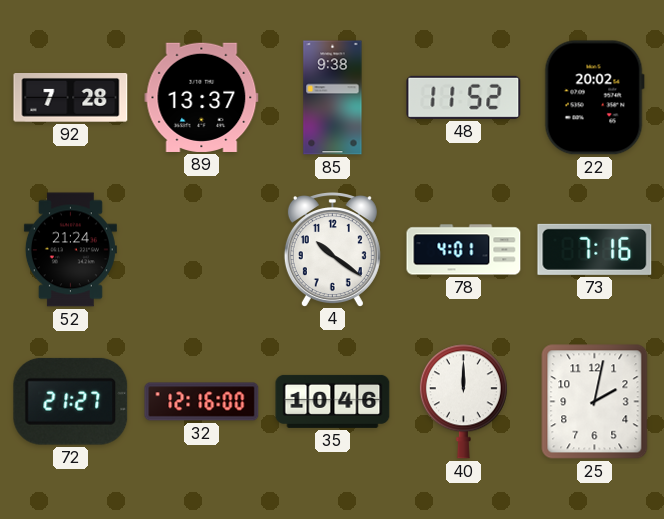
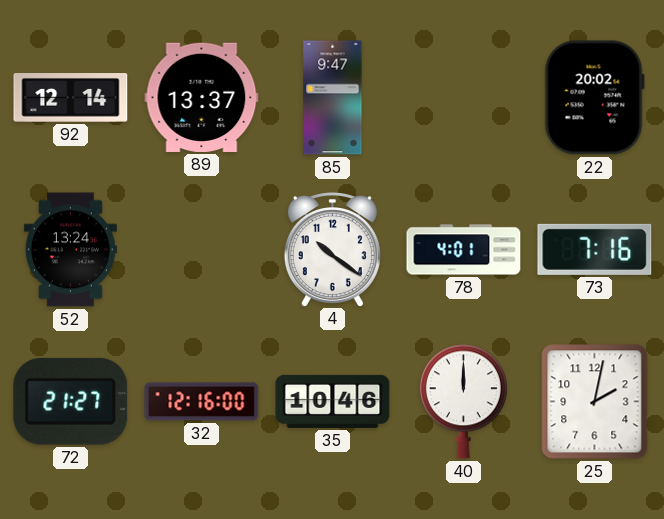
92: 7:28 -> 12:14
85: 9:38 -> 9:47
48: 11:52 -> none
52: 21:24 -> 13:24
